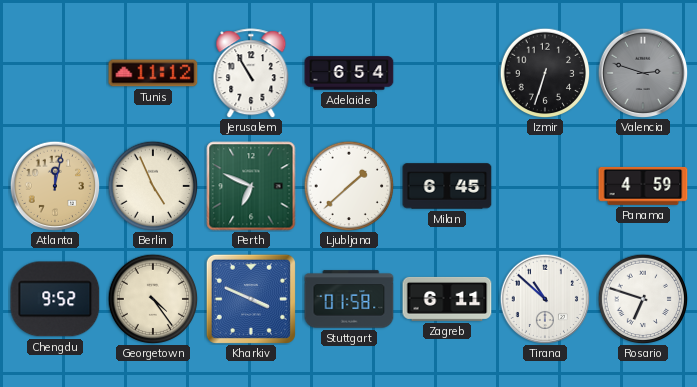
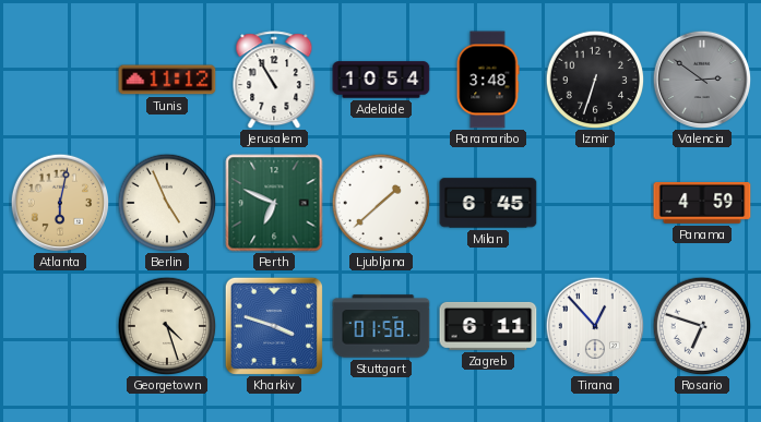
Adelaide: 6:54 -> 10:54
Paramaribo: none -> 3:48
Valencia: 2:48 -> 2:51
Atlanta: 12:02 -> 6:02
Chengdu: 9:52 -> none
Georgetown: 4:24 -> 4:27
Kharkiv: 3:49 -> 3:48
Tirana: 10:52 -> 12:53
